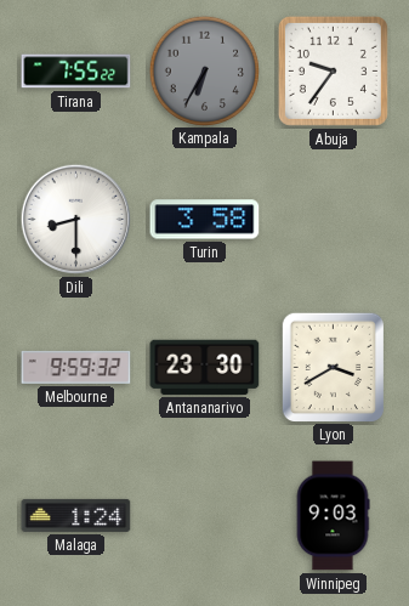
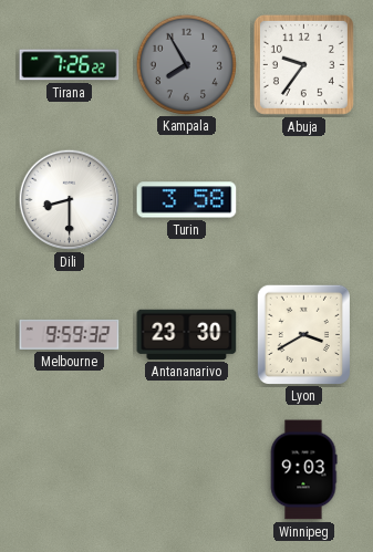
Tirana: 7:55 -> 7:26
Kampala: 6:35 -> 7:55
Malaga: 1:24 -> none
